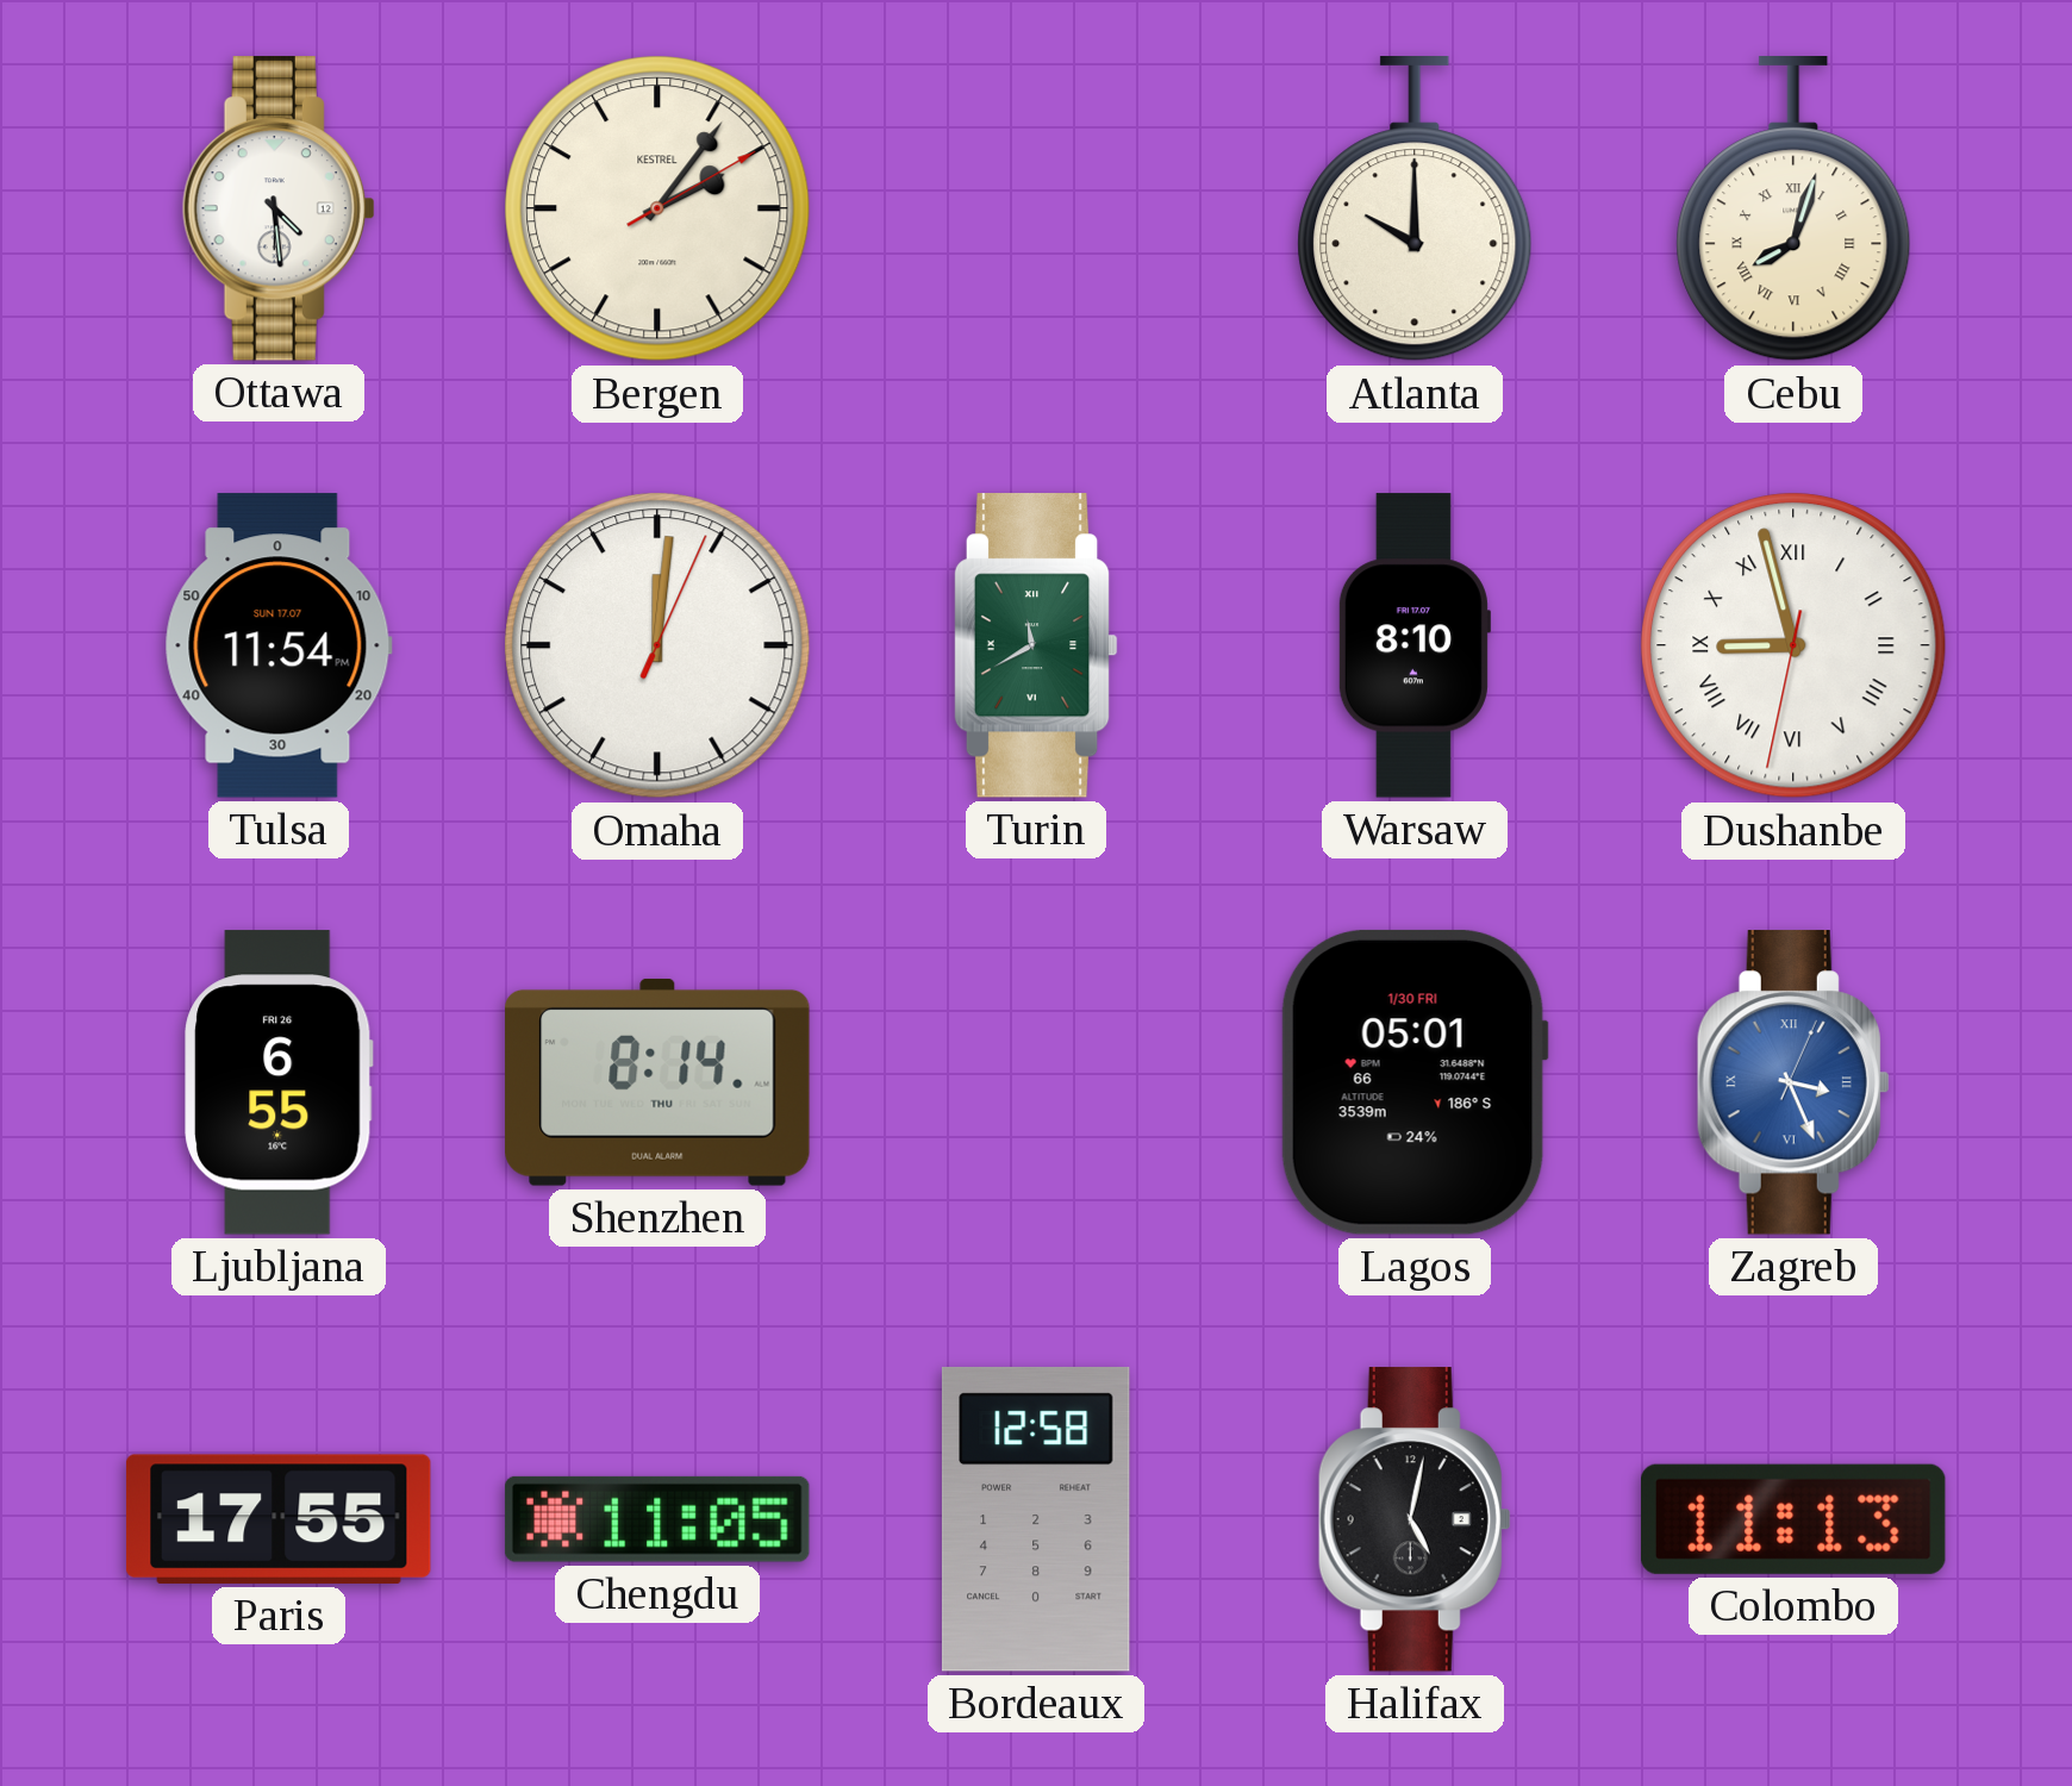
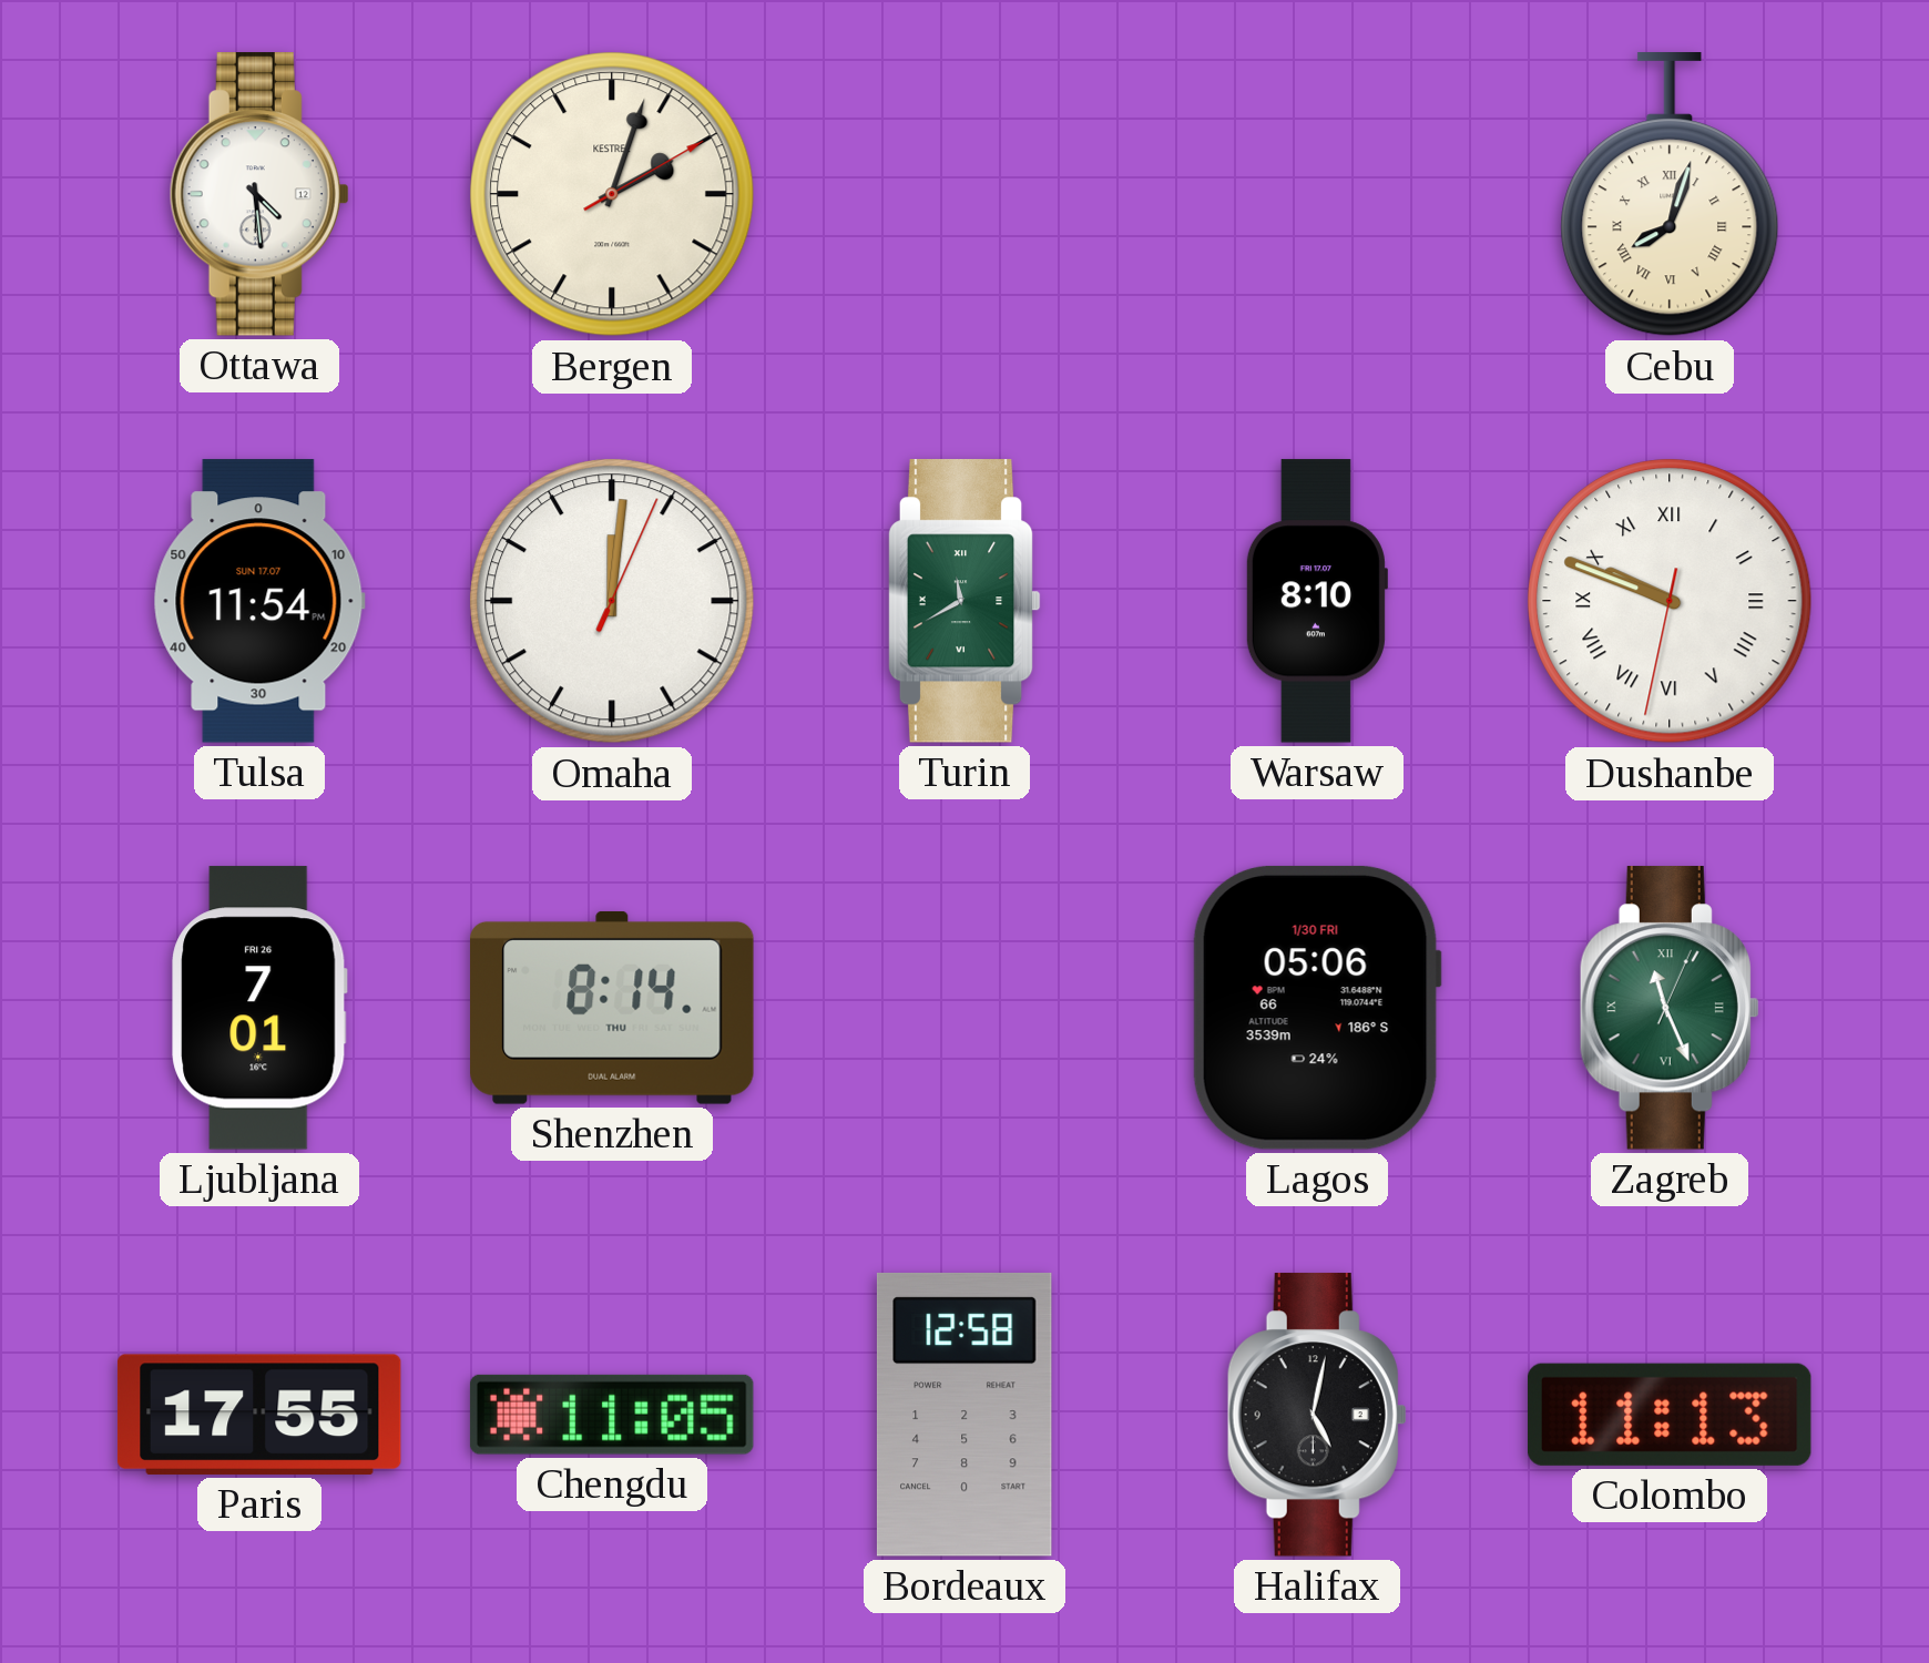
Bergen: 2:06 -> 2:03
Atlanta: 10:00 -> none
Dushanbe: 8:57 -> 9:48
Ljubljana: 6:55 -> 7:01
Lagos: 05:01 -> 05:06
Zagreb: 3:26 -> 11:26
Zagreb dial: blue -> green
